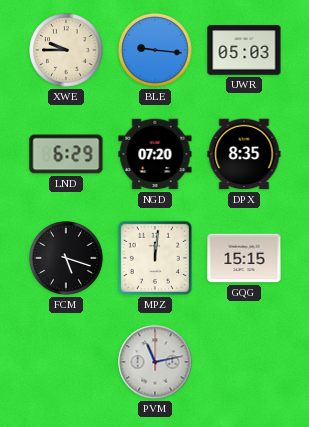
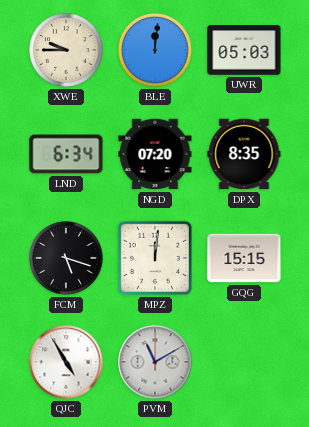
BLE: 9:16 -> 12:01
LND: 6:29 -> 6:34
QJC: none -> 4:55
PVM: 11:13 -> 11:10
